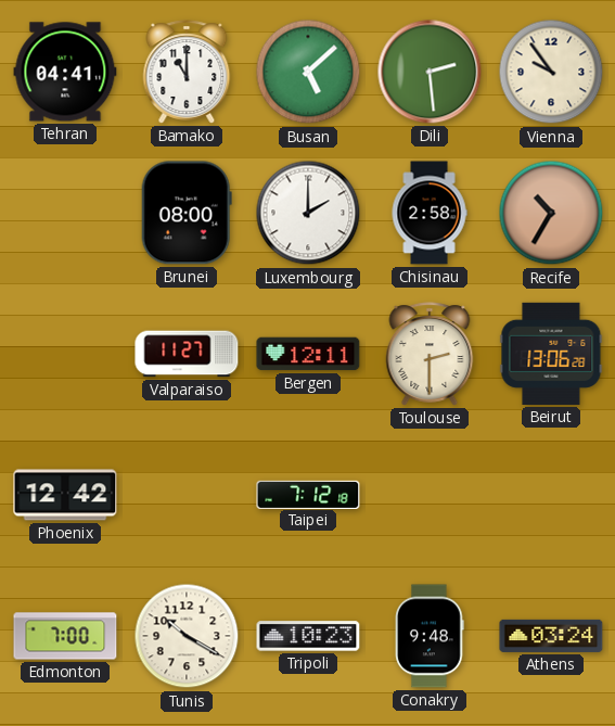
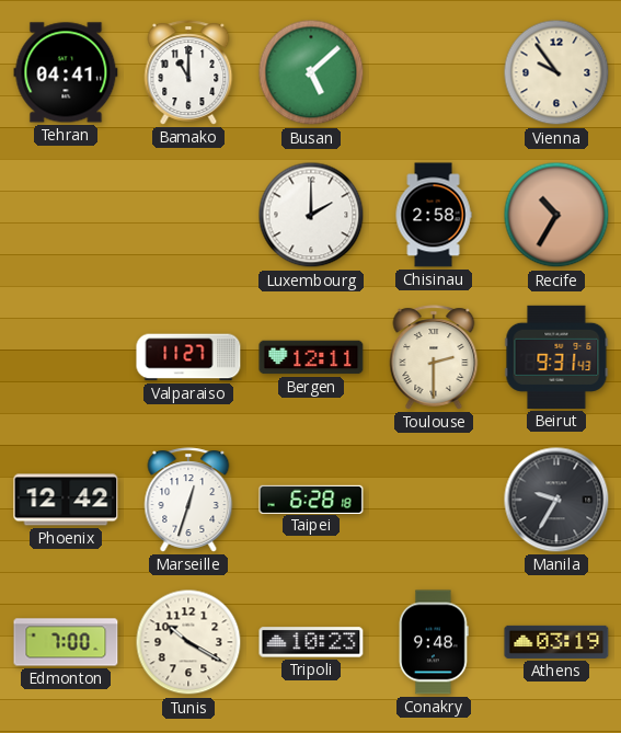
Dili: 2:29 -> none
Brunei: 08:00 -> none
Beirut: 13:06 -> 9:31
Marseille: none -> 12:33
Taipei: 7:12 -> 6:28
Manila: none -> 9:35
Athens: 03:24 -> 03:19
